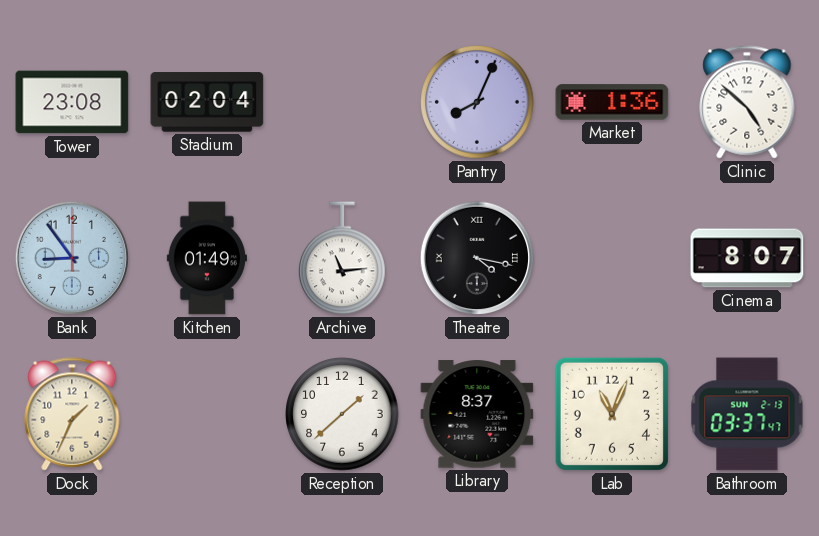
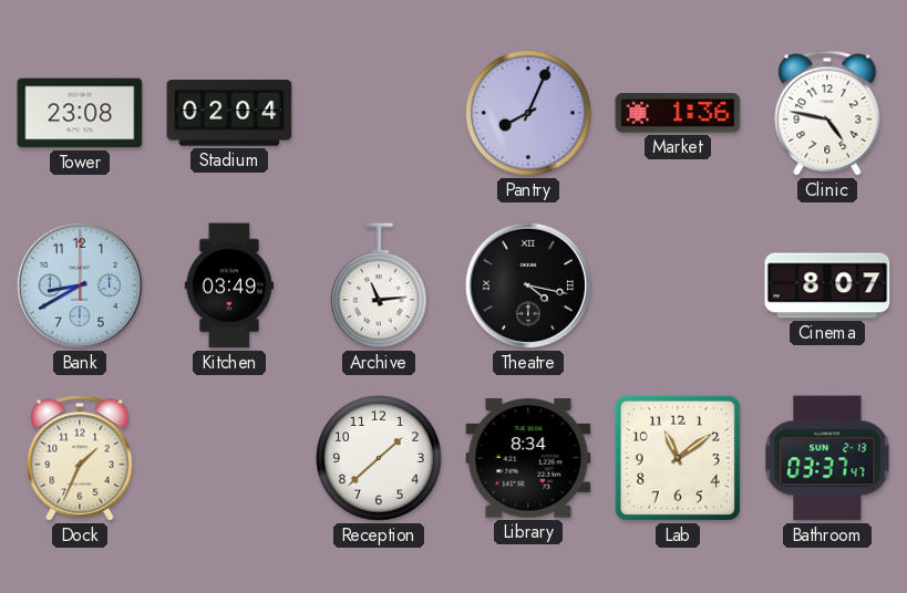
Clinic: 4:52 -> 4:47
Bank: 8:54 -> 8:40
Kitchen: 01:49 -> 03:49
Library: 8:37 -> 8:34
Lab: 11:04 -> 11:09
